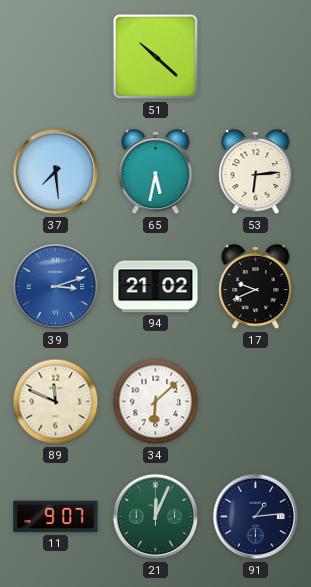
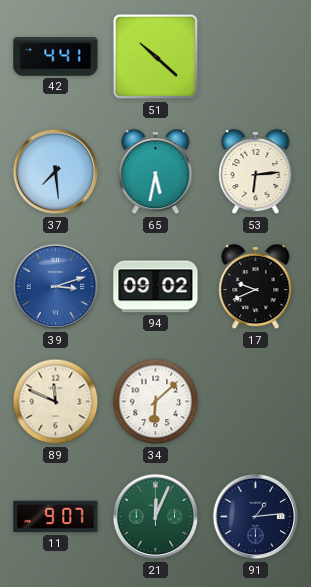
42: none -> 4:41
94: 21:02 -> 09:02
